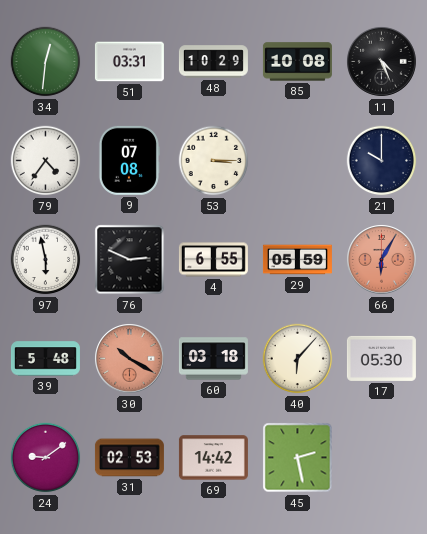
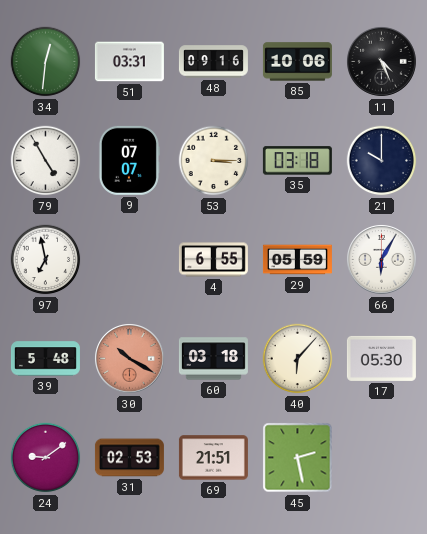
48: 10:29 -> 09:16
85: 10:08 -> 10:06
79: 4:36 -> 4:55
9: 07:08 -> 07:07
35: none -> 03:18
97: 5:58 -> 6:58
76: 2:49 -> none
66 dial: salmon -> white
69: 14:42 -> 21:51
